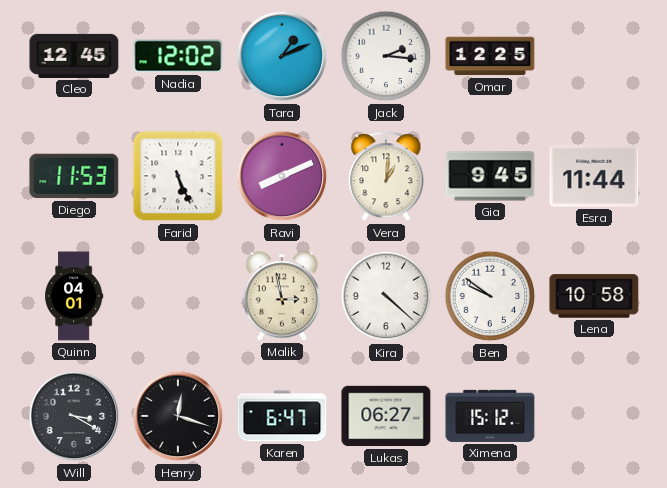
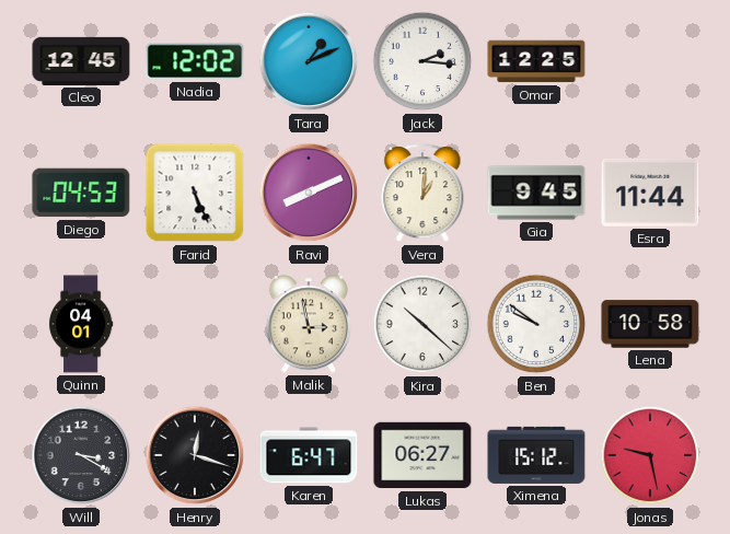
Diego: 11:53 -> 04:53
Kira: 4:22 -> 10:22
Jonas: none -> 9:28
